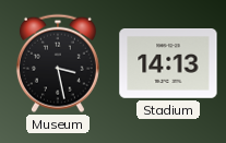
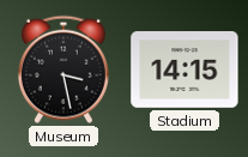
Stadium: 14:13 -> 14:15
